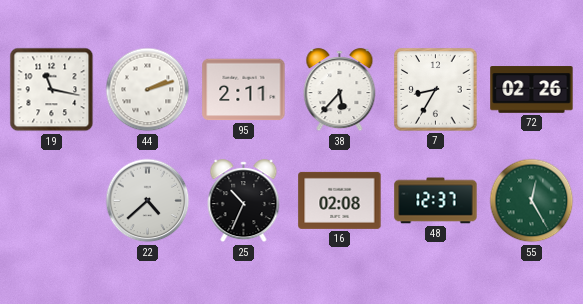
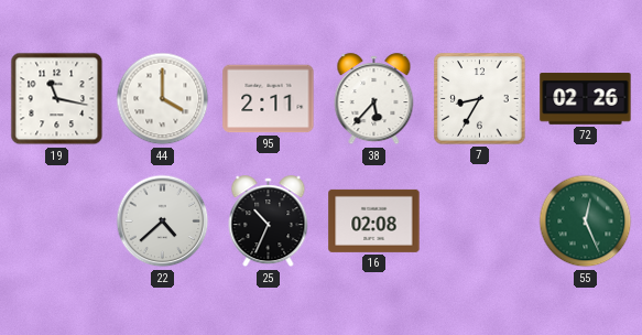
44: 2:12 -> 4:00
48: 12:37 -> none
55: 12:25 -> 12:26
